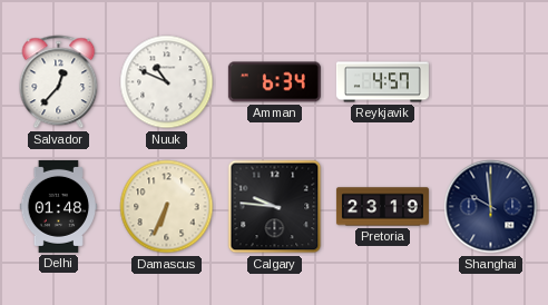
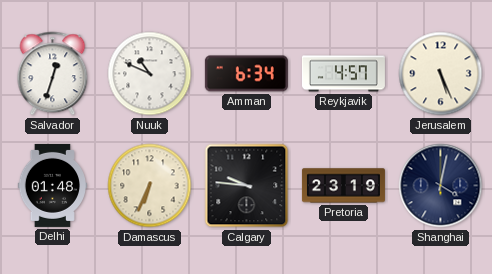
Salvador: 12:37 -> 12:33
Jerusalem: none -> 5:26
Shanghai: 9:59 -> 4:02
